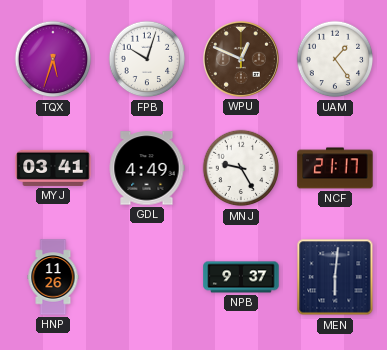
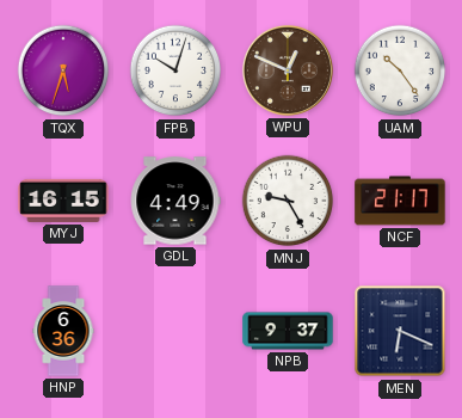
UAM: 1:24 -> 10:24
MYJ: 03:41 -> 16:15
HNP: 11:26 -> 6:36
MEN: 6:01 -> 6:19
